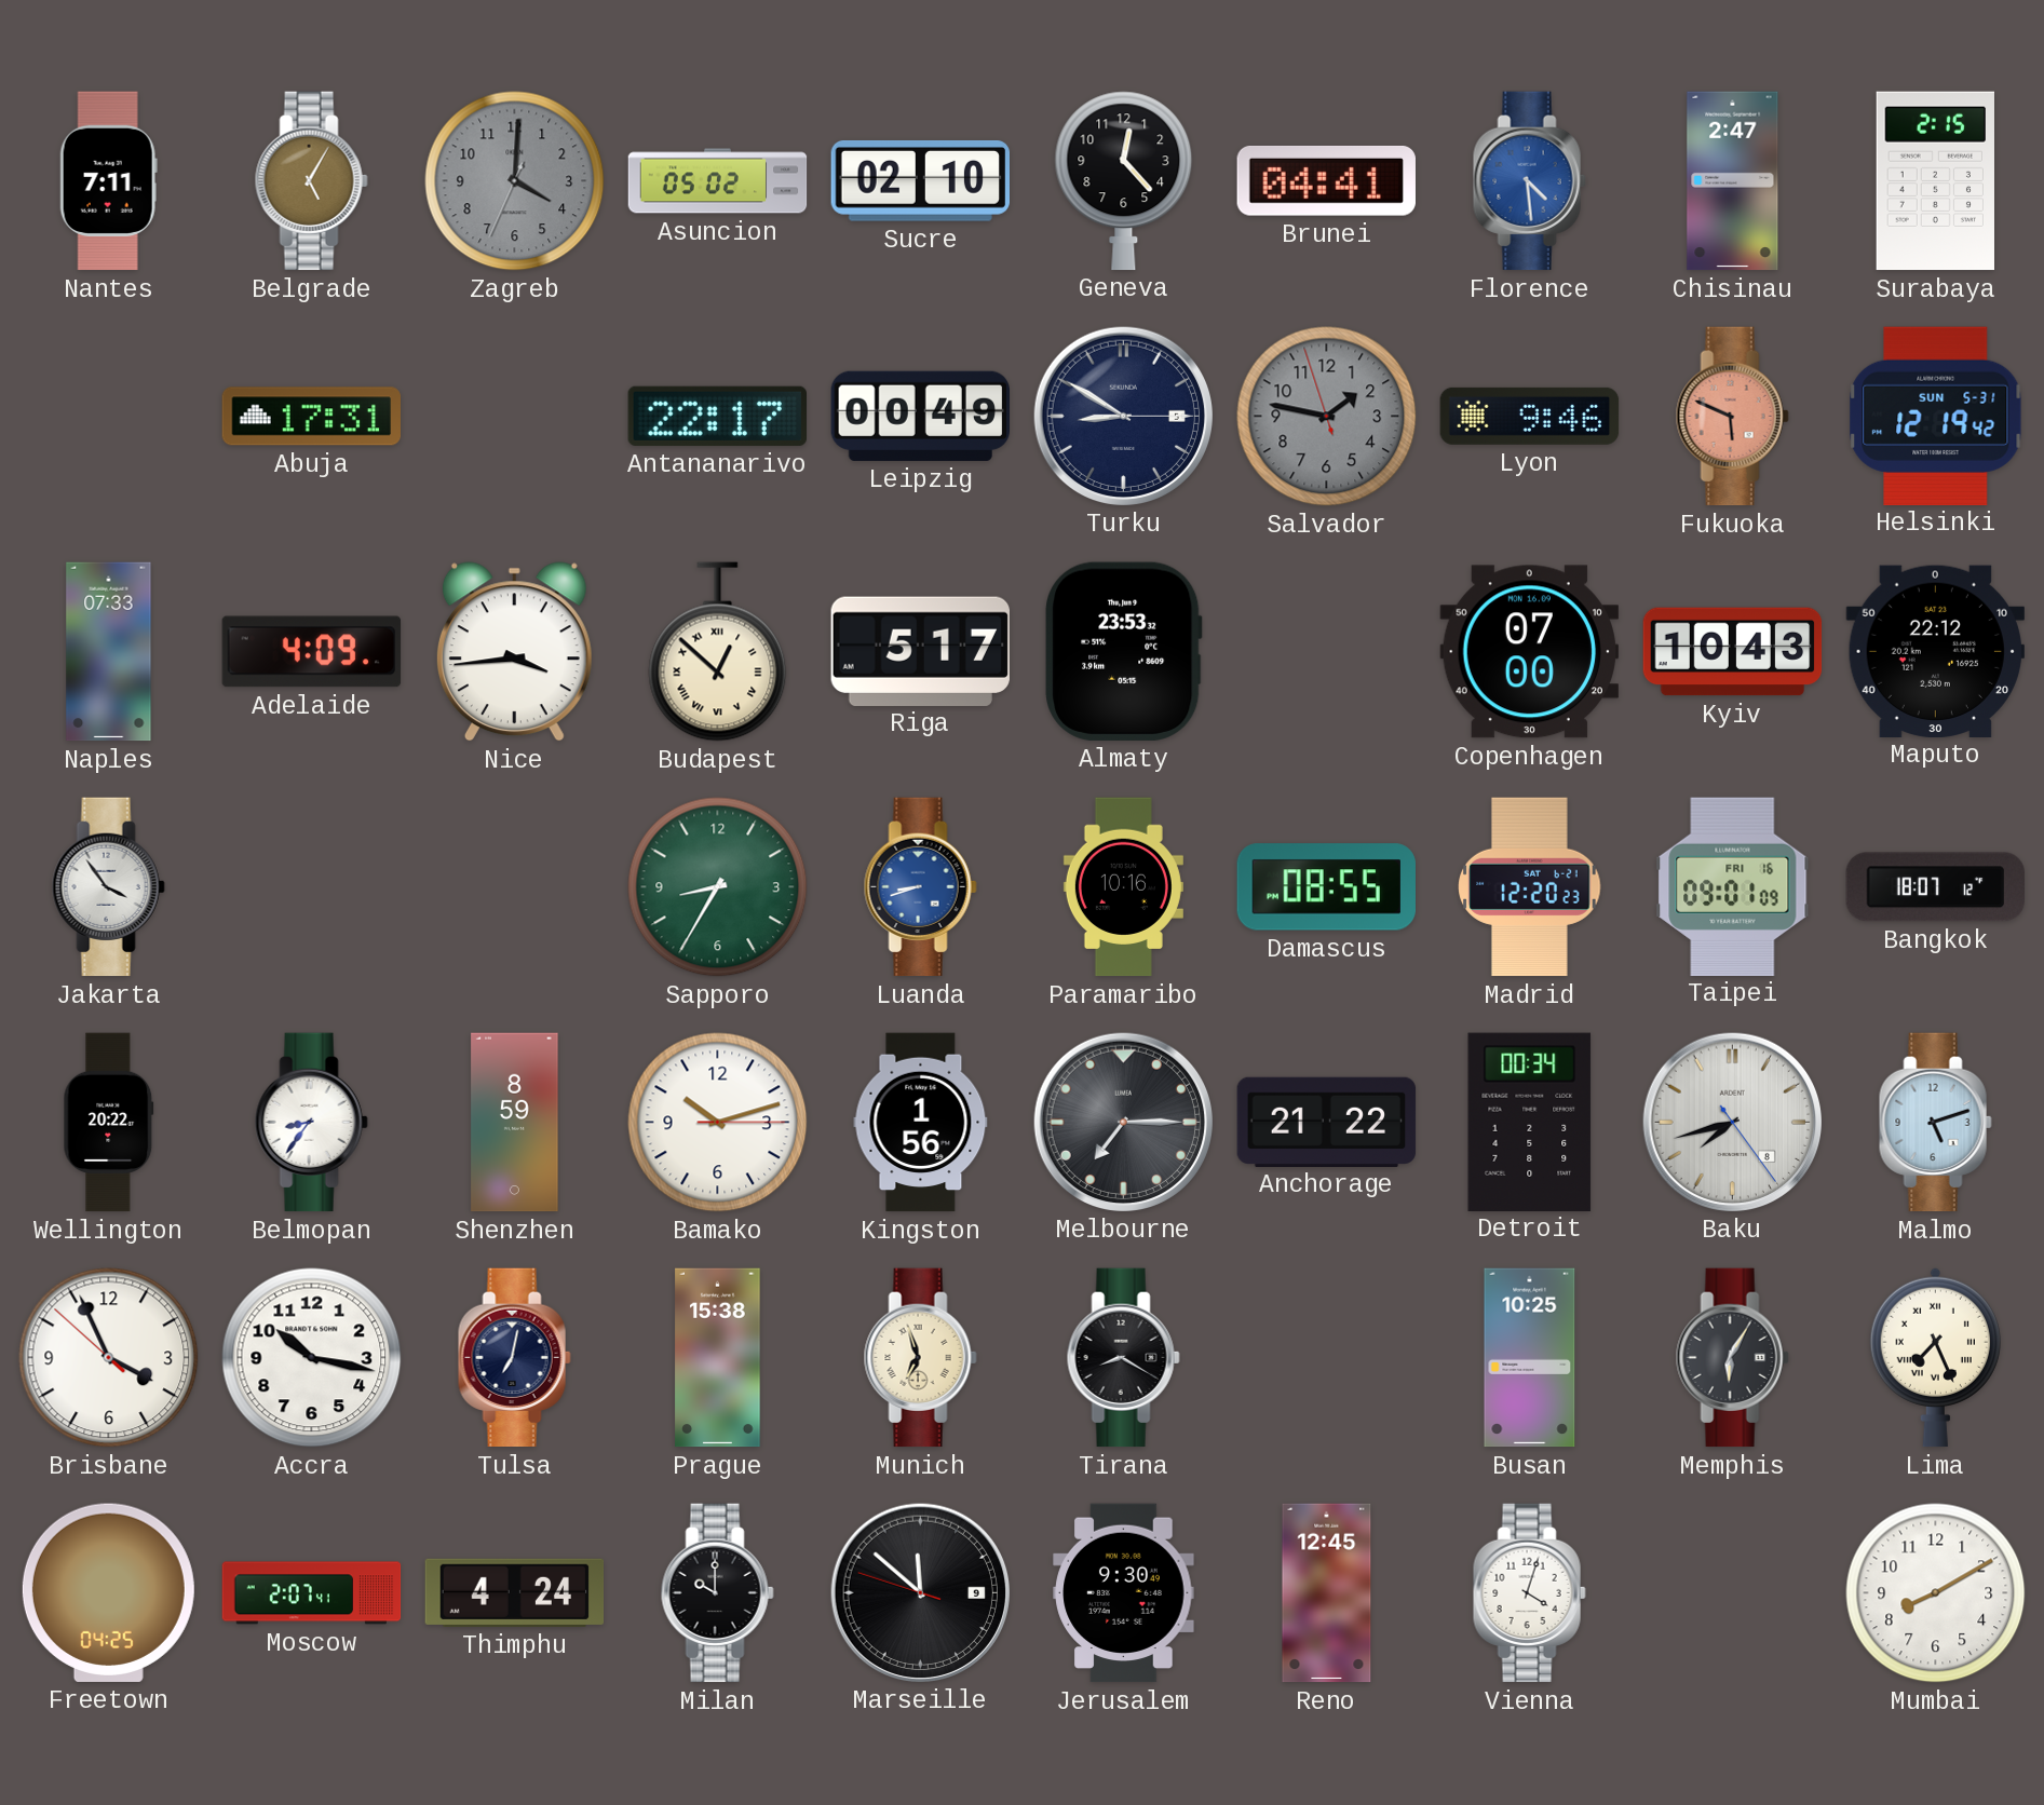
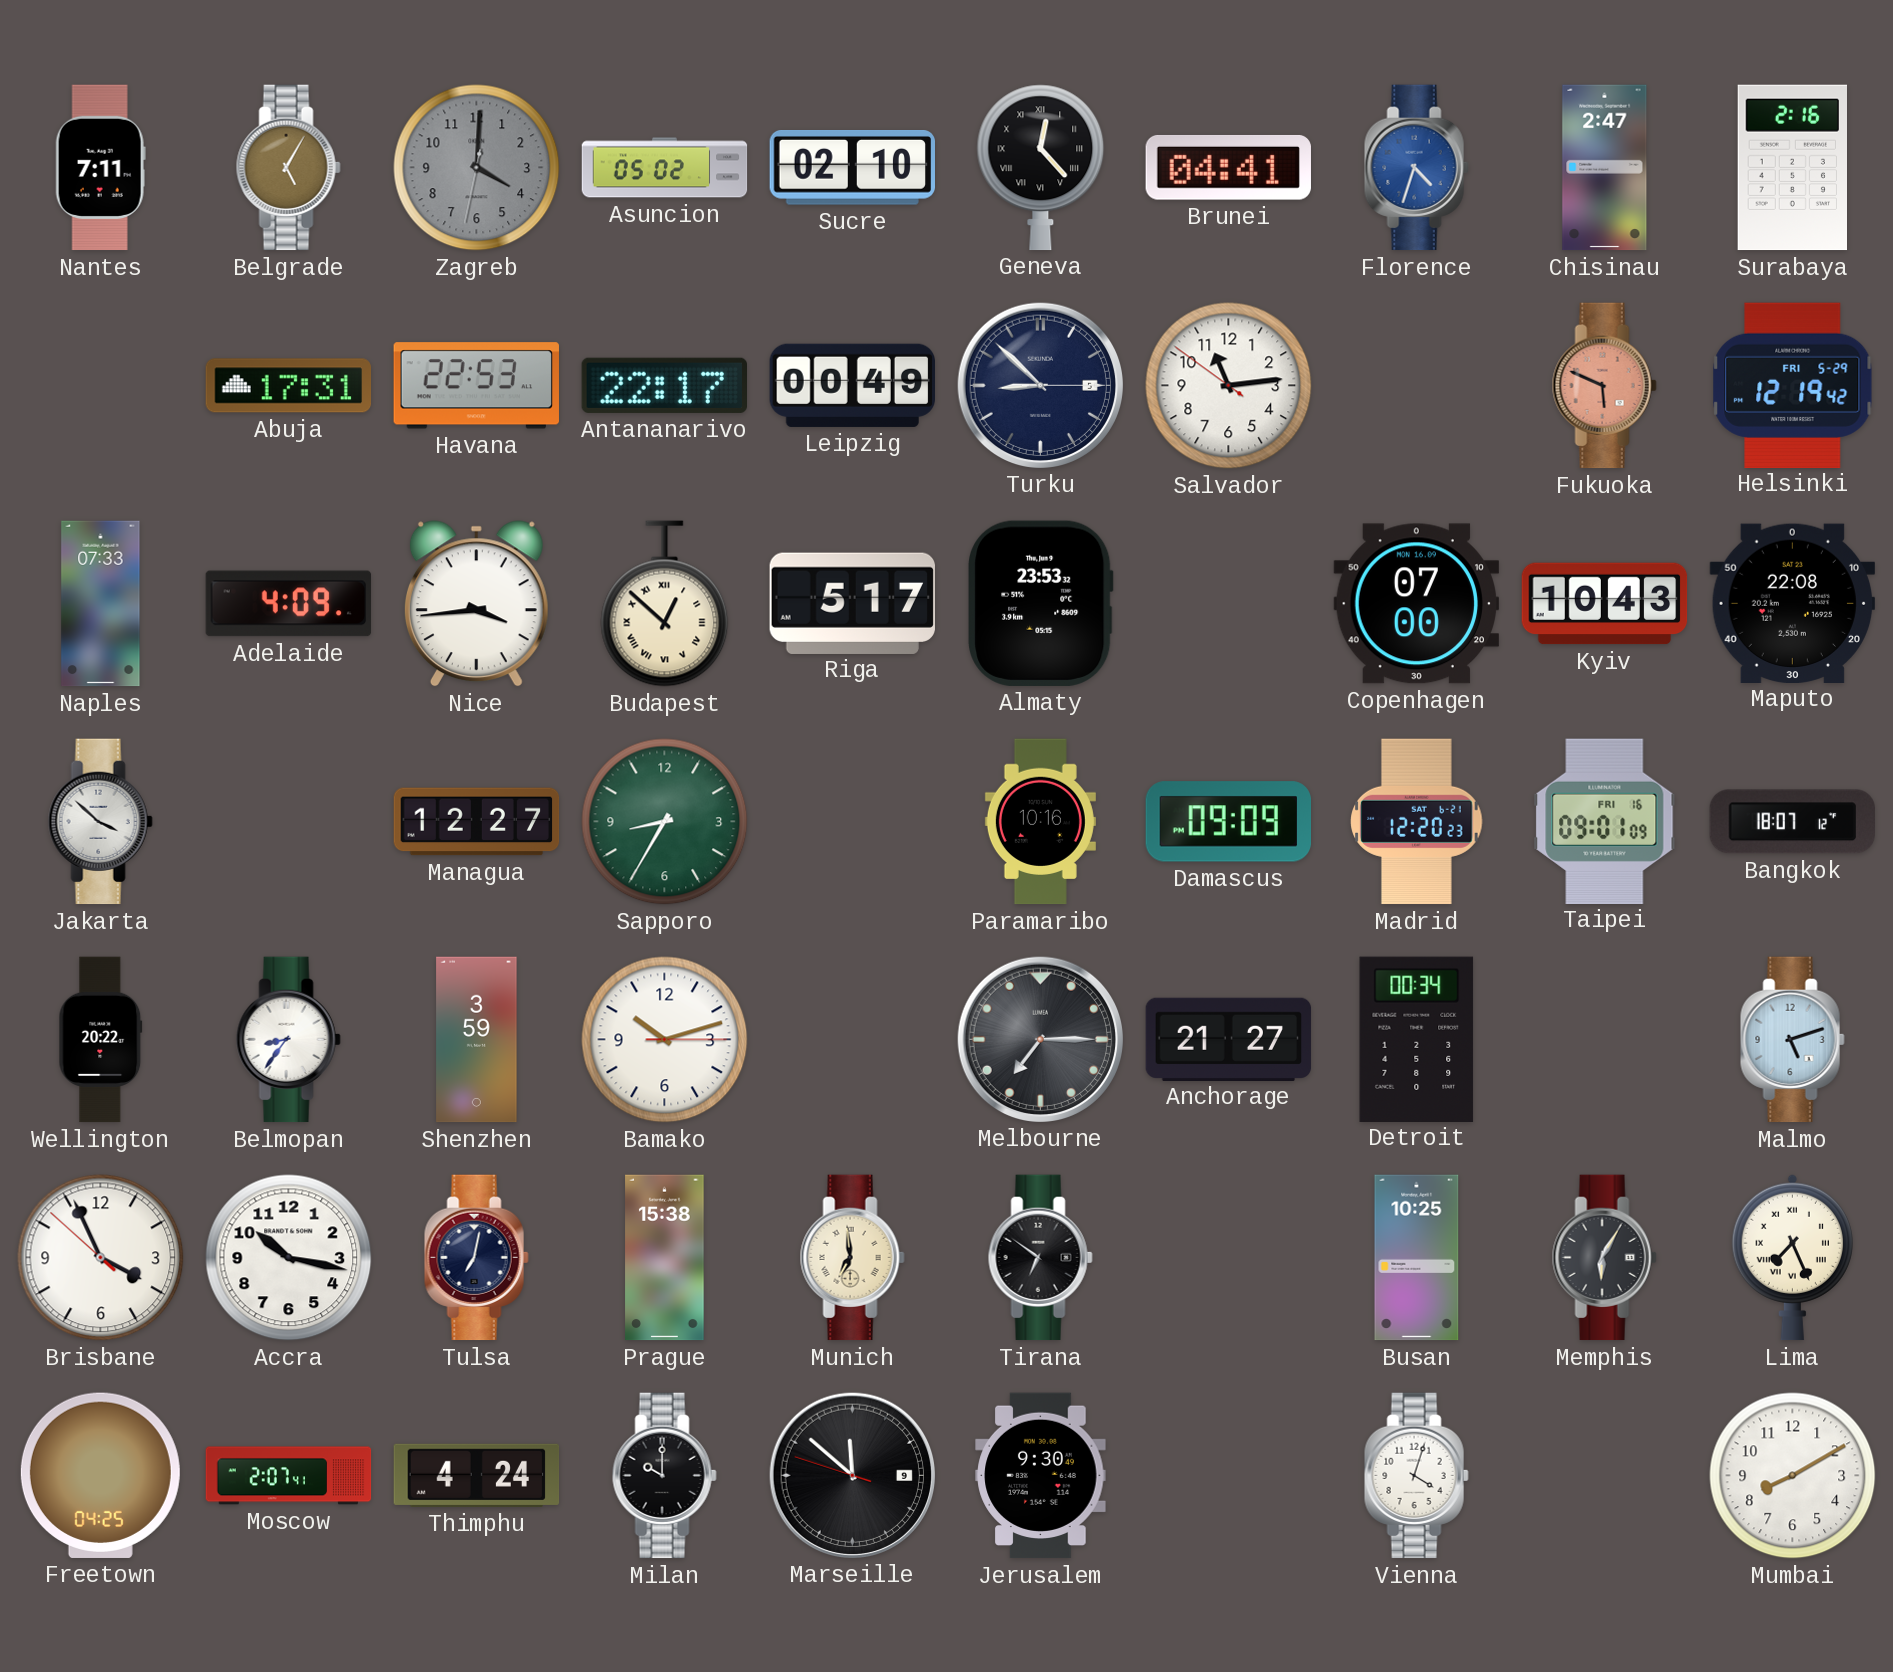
Zagreb: 4:00:34 -> 4:00:32
Geneva numerals: Arabic -> Roman
Florence: 4:29 -> 4:33
Surabaya: 2:15 -> 2:16
Havana: none -> 22:53
Turku: 8:50 -> 8:52
Salvador: 1:46 -> 11:13
Salvador dial: grey -> white
Lyon: 9:46 -> none
Helsinki date: SUN 5-31 -> FRI 5-29
Maputo: 22:12 -> 22:08
Jakarta: 3:54 -> 3:52
Managua: none -> 12:27
Luanda: 8:42 -> none
Damascus: 08:55 -> 09:09
Shenzhen: 8:59 -> 3:59
Kingston: 1:56 -> none
Anchorage: 21:22 -> 21:27
Baku: 7:42 -> none
Munich: 6:57 -> 6:59
Tirana: 8:20 -> 6:51
Reno: 12:45 -> none
